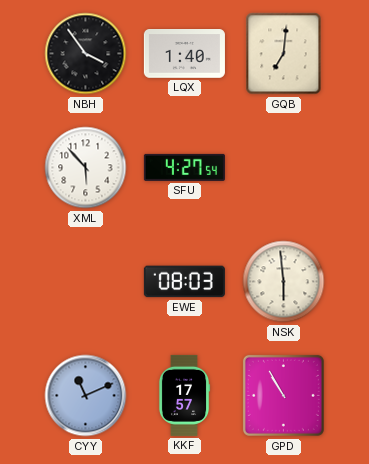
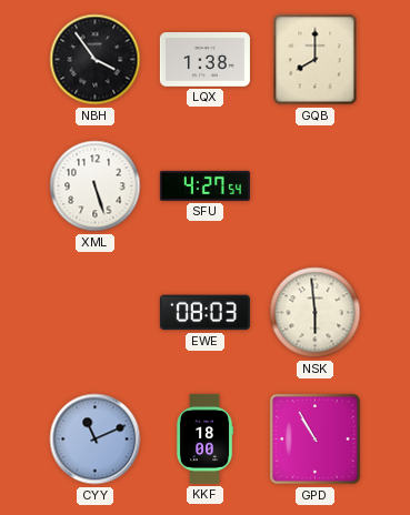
LQX: 1:40 -> 1:38
GQB: 7:01 -> 8:00
XML: 5:53 -> 5:27
KKF: 17:57 -> 18:00
